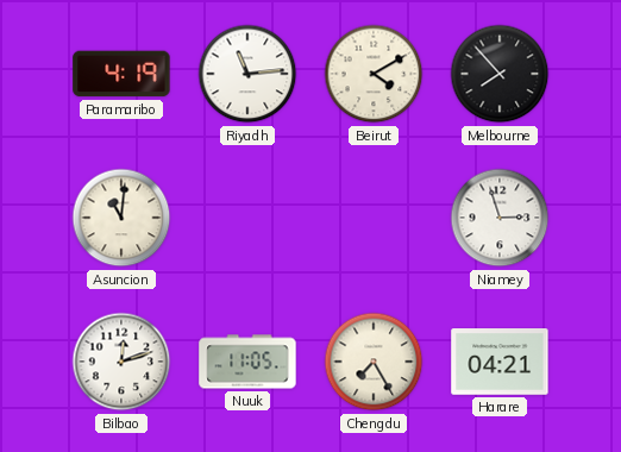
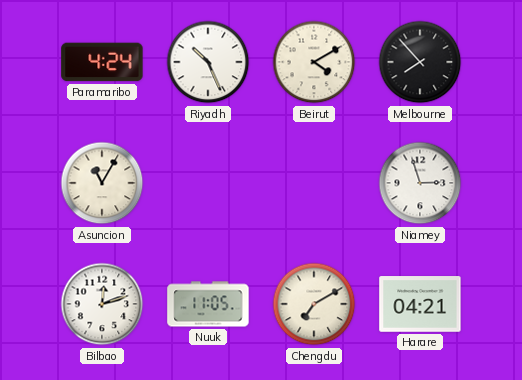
Paramaribo: 4:19 -> 4:24
Riyadh: 11:14 -> 10:26
Asuncion: 11:01 -> 11:05
Chengdu: 7:25 -> 7:10
